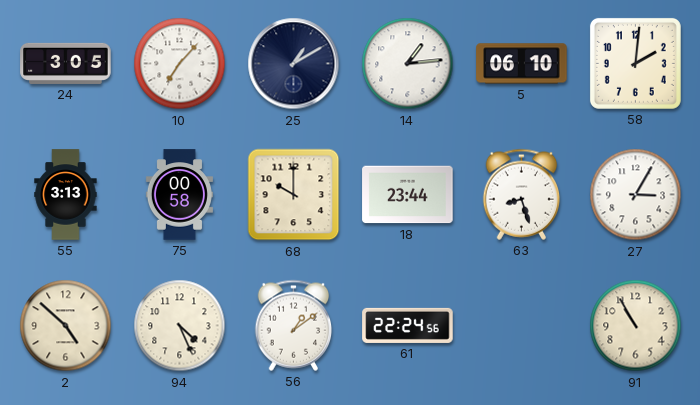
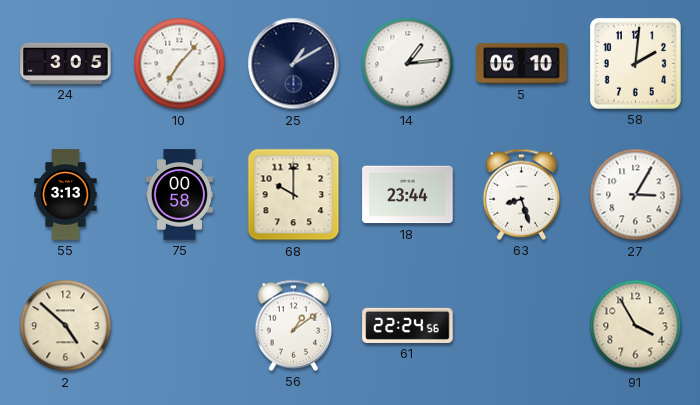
94: 4:26 -> none
91: 10:55 -> 3:55
